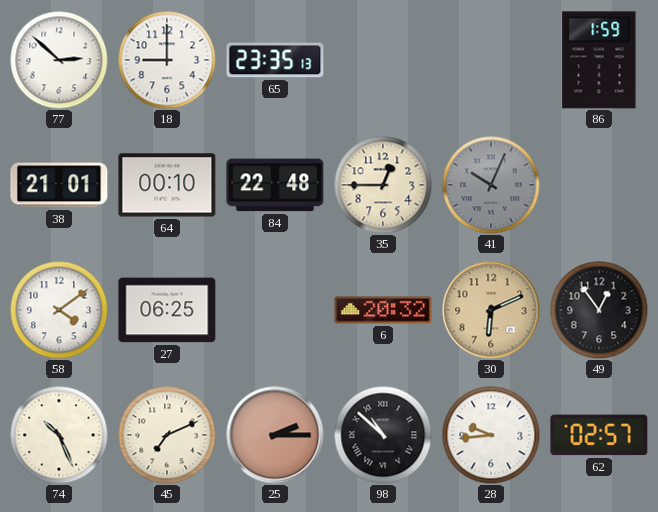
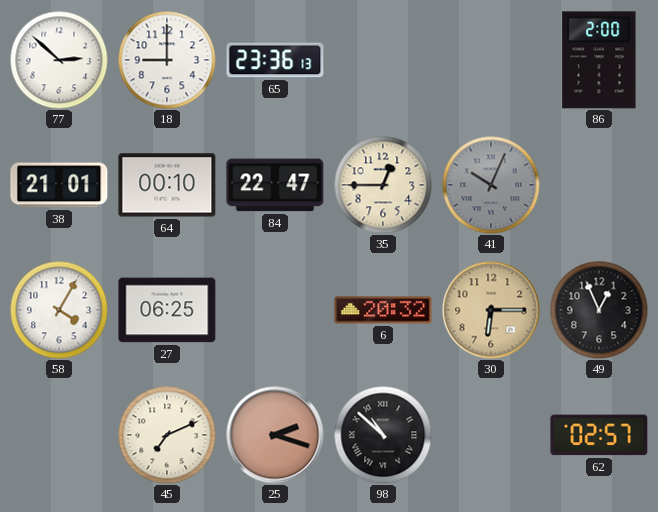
65: 23:35 -> 23:36
86: 1:59 -> 2:00
84: 22:48 -> 22:47
58: 4:09 -> 4:05
30: 6:11 -> 6:15
49: 12:54 -> 12:56
74: 10:26 -> none
25: 2:15 -> 2:18
28: 9:44 -> none
